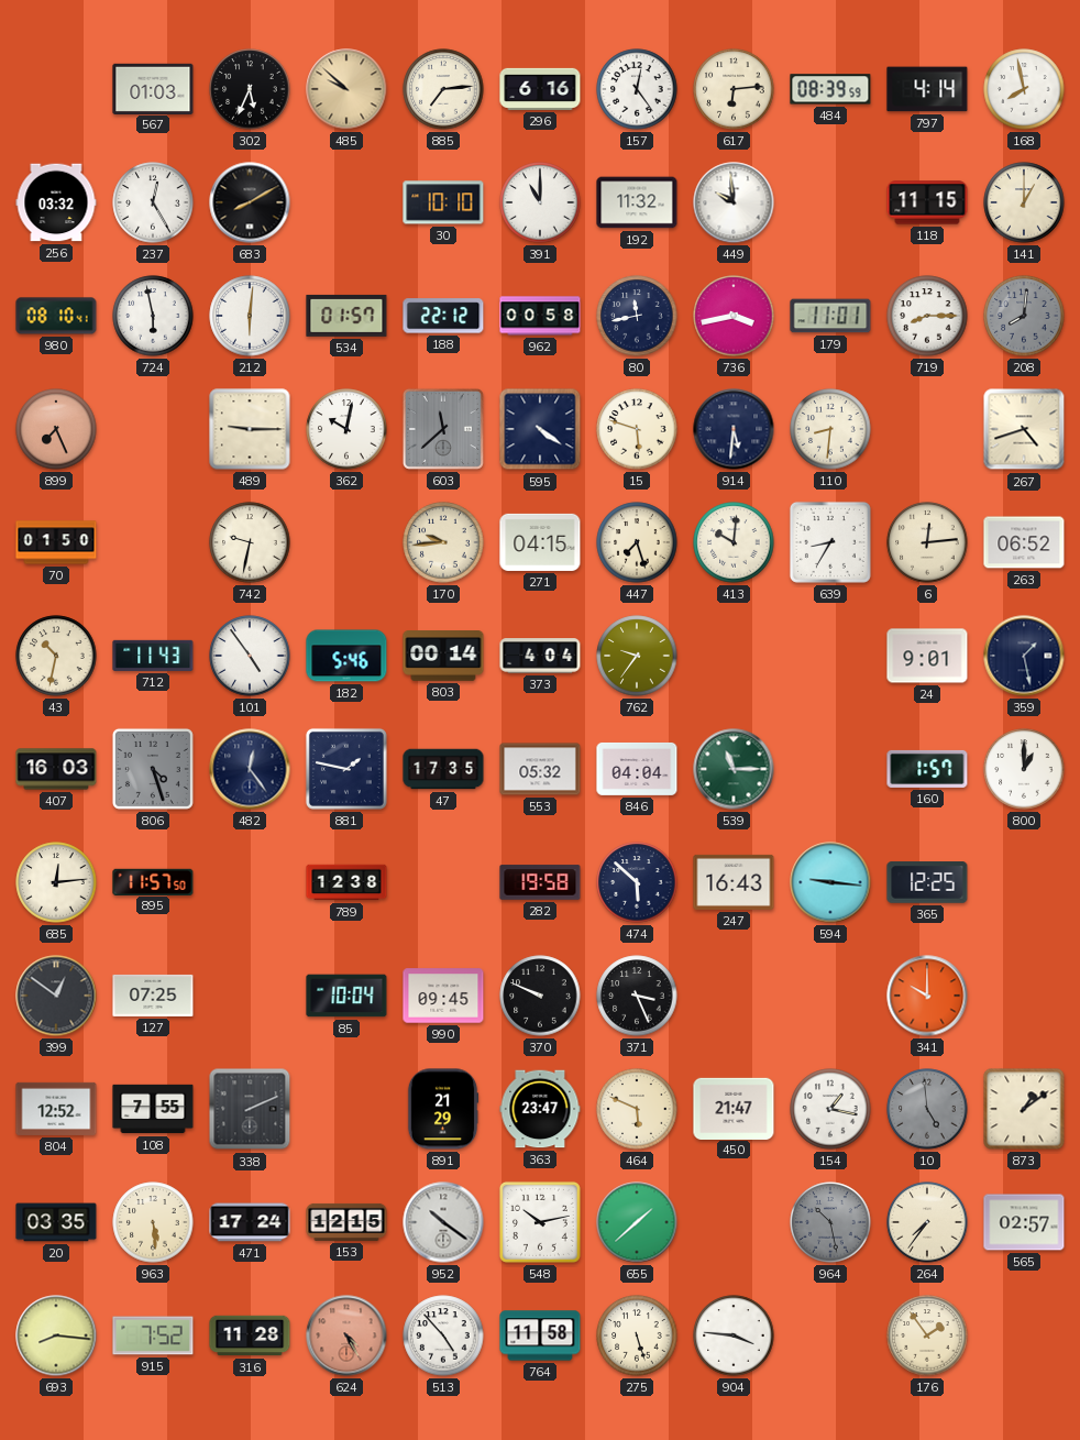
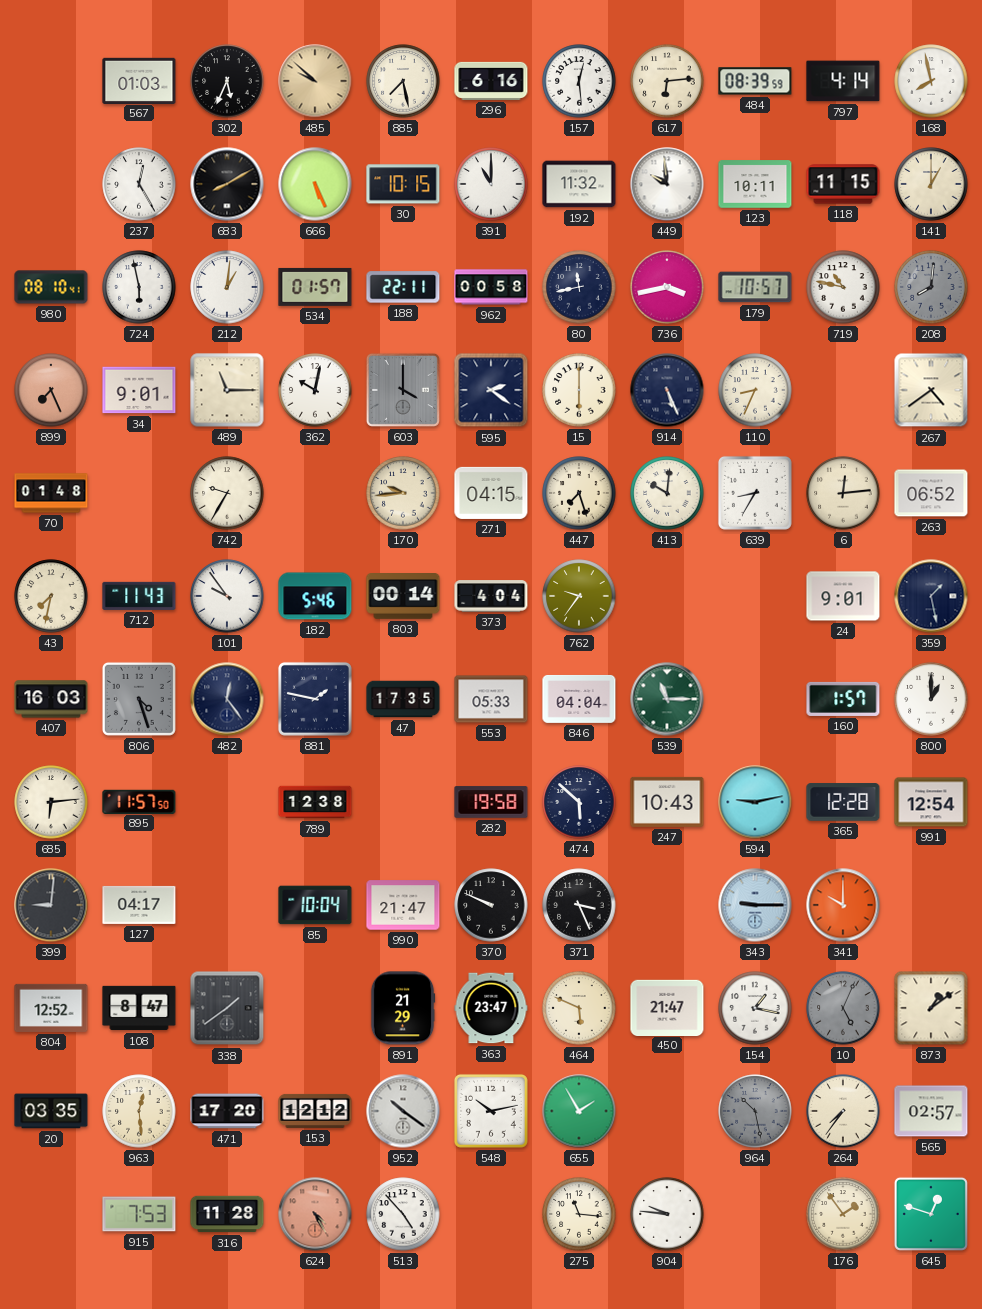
885: 7:14 -> 7:28
157: 12:24 -> 12:29
256: 03:32 -> none
666: none -> 5:26
30: 10:10 -> 10:15
123: none -> 10:11
212: 6:01 -> 1:01
188: 22:12 -> 22:11
179: 11:01 -> 10:57
719: 8:15 -> 10:47
34: none -> 9:01
489: 9:15 -> 11:15
603: 11:38 -> 4:00
595: 4:21 -> 2:21
15: 5:48 -> 6:00
914: 5:31 -> 5:26
110: 8:31 -> 8:34
267: 4:42 -> 4:39
70: 01:50 -> 01:48
742: 9:32 -> 9:35
43: 10:32 -> 7:32
101: 4:54 -> 9:54
553: 05:32 -> 05:33
685: 12:14 -> 6:14
247: 16:43 -> 10:43
594: 9:16 -> 9:13
365: 12:25 -> 12:28
991: none -> 12:54
399: 12:51 -> 9:01
127: 07:25 -> 04:17
990: 09:45 -> 21:47
343: none -> 9:15
108: 7:55 -> 8:47
338: 2:11 -> 1:39
10: 4:59 -> 5:04
963: 5:29 -> 12:29
471: 17:24 -> 17:20
153: 12:15 -> 12:12
655: 1:38 -> 1:55
693: 8:16 -> none
915: 7:52 -> 7:53
764: 11:58 -> none
275: 5:27 -> 11:16
904: 3:46 -> 9:46
645: none -> 12:48
